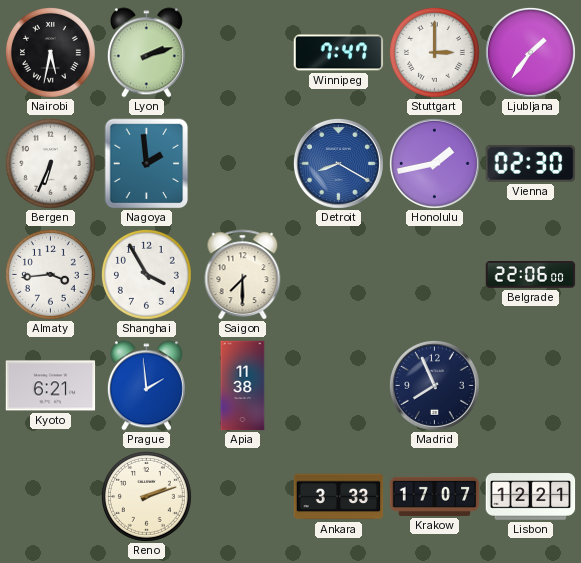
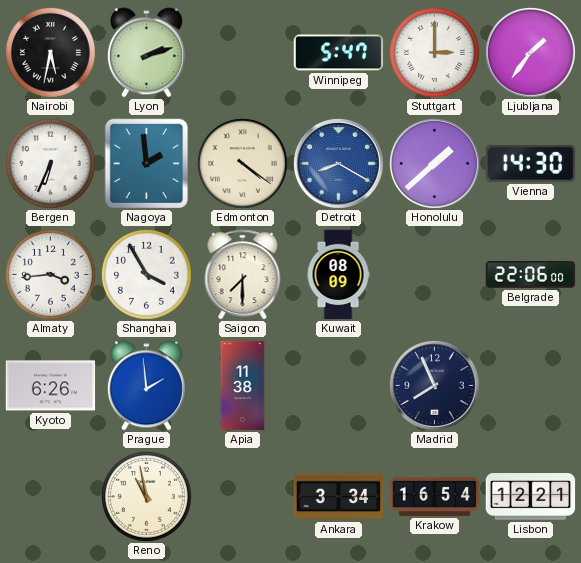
Winnipeg: 7:47 -> 5:47
Edmonton: none -> 4:21
Honolulu: 1:43 -> 1:38
Vienna: 02:30 -> 14:30
Kuwait: none -> 08:09
Kyoto: 6:21 -> 6:26
Reno: 2:12 -> 10:58
Ankara: 3:33 -> 3:34
Krakow: 17:07 -> 16:54
